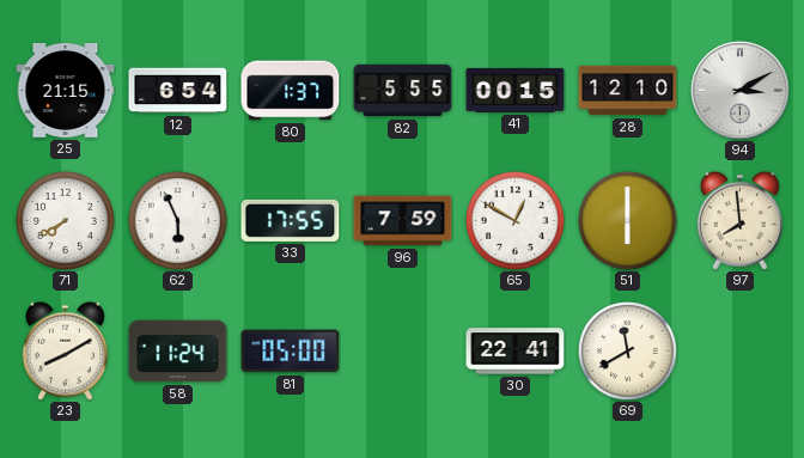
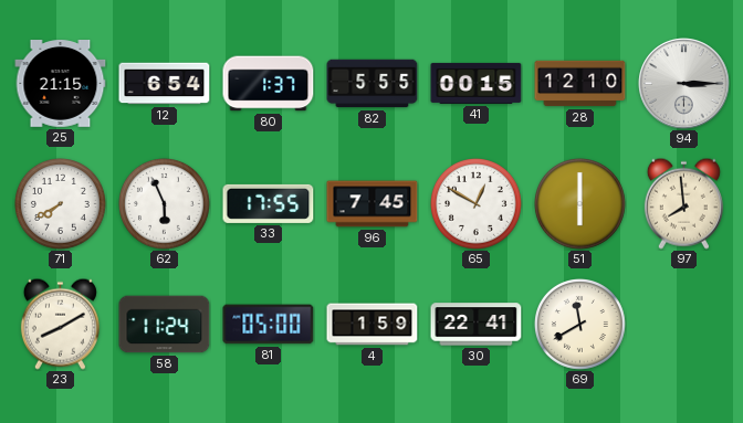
94: 3:10 -> 3:15
96: 7:59 -> 7:45
4: none -> 1:59
